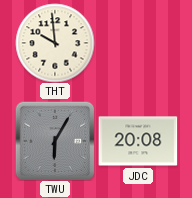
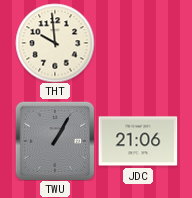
TWU: 6:05 -> 1:05
JDC: 20:08 -> 21:06
